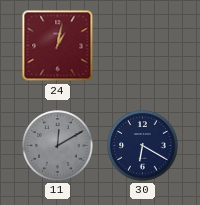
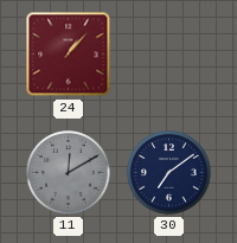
24: 1:02 -> 1:07
30: 6:20 -> 7:09
